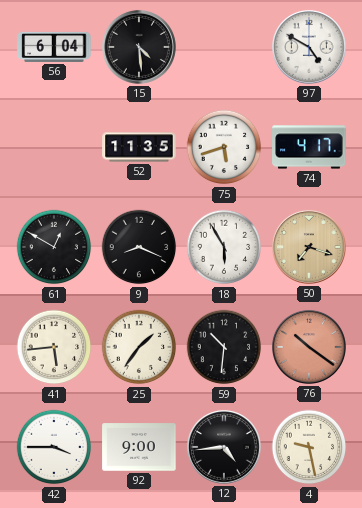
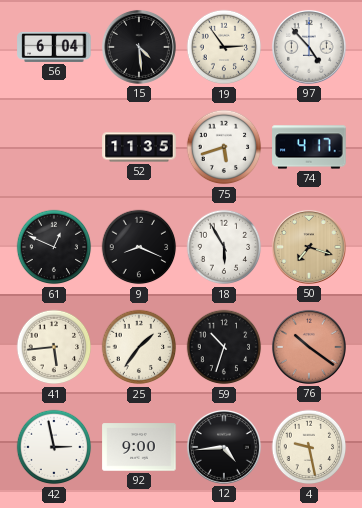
19: none -> 2:54
97: 4:50 -> 4:53
61: 12:50 -> 12:49
59: 10:31 -> 10:33
42: 3:45 -> 2:58
